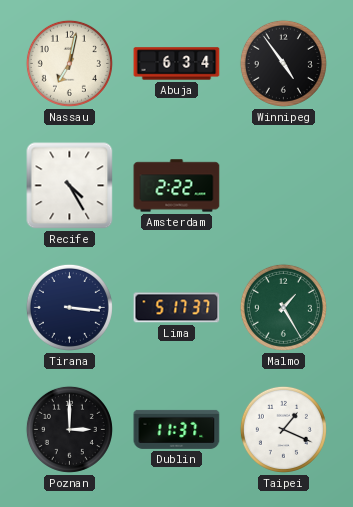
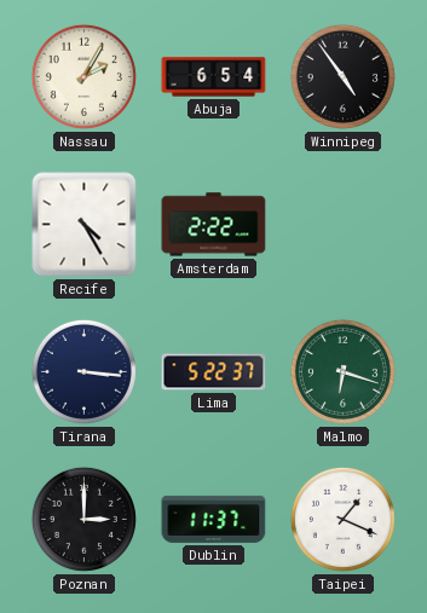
Nassau: 7:02 -> 2:05
Abuja: 6:34 -> 6:54
Lima: 5:17 -> 5:22
Malmo: 1:25 -> 6:18
